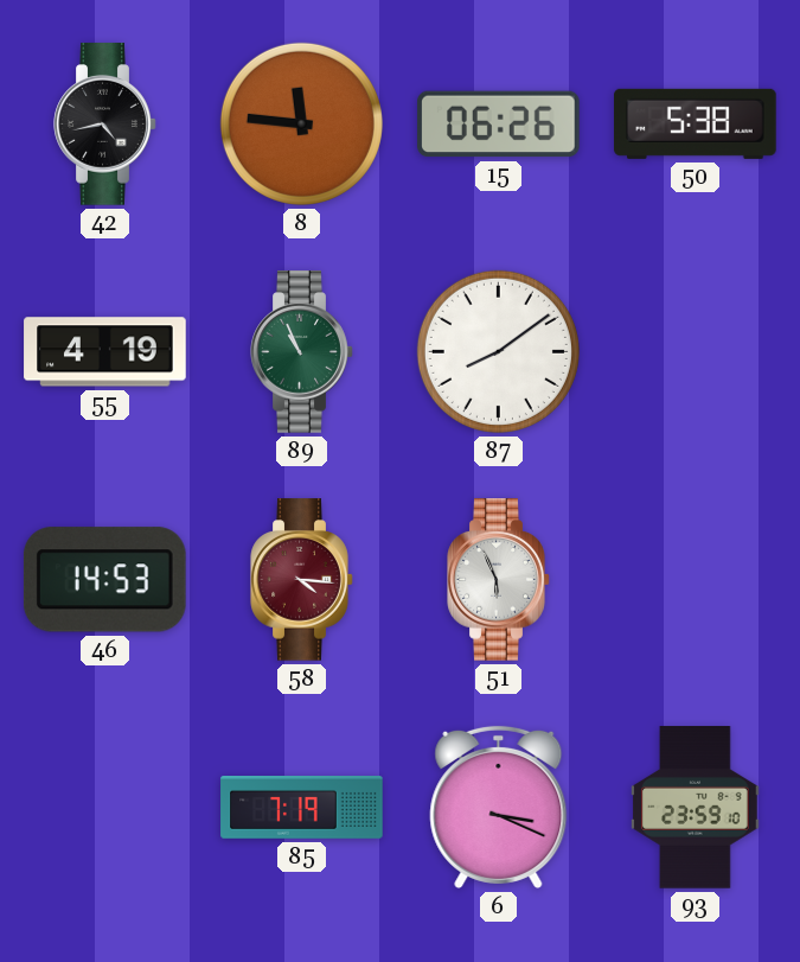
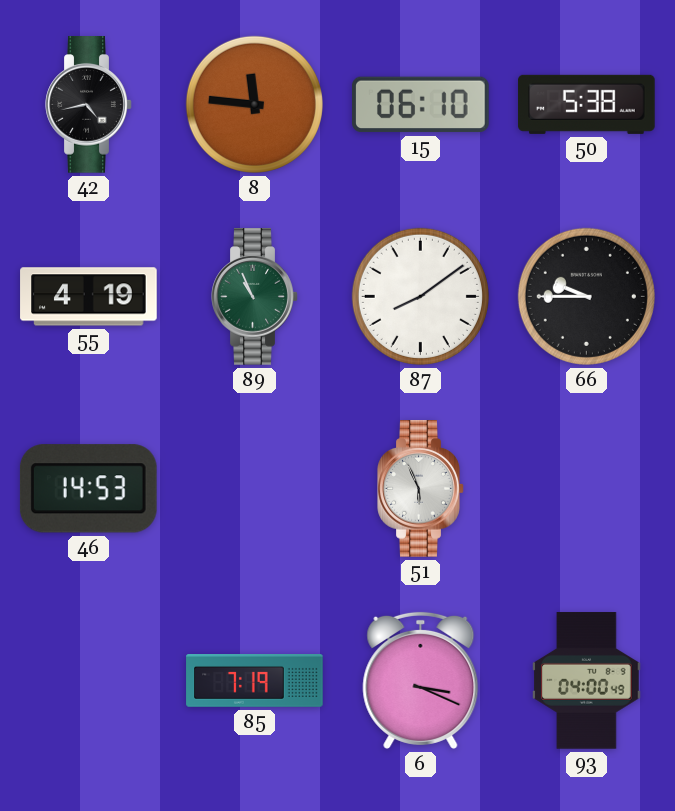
15: 06:26 -> 06:10
66: none -> 9:45
58: 4:16 -> none
93: 23:59 -> 04:00
